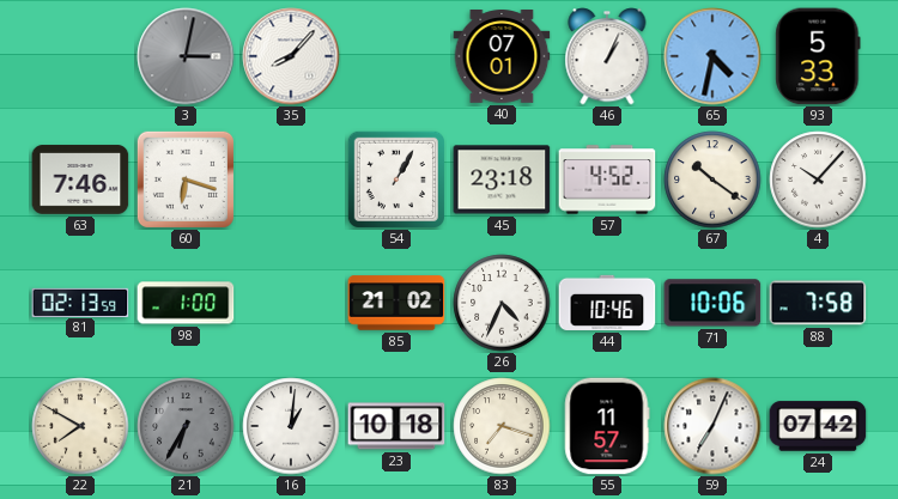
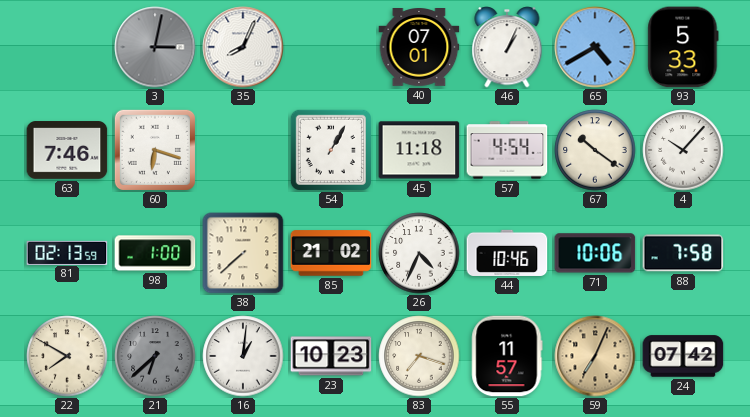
35: 8:07 -> 8:04
65: 4:32 -> 4:40
45: 23:18 -> 11:18
57: 4:52 -> 4:54
38: none -> 7:38
21: 6:35 -> 6:38
23: 10:18 -> 10:23
59 dial: white -> champagne
